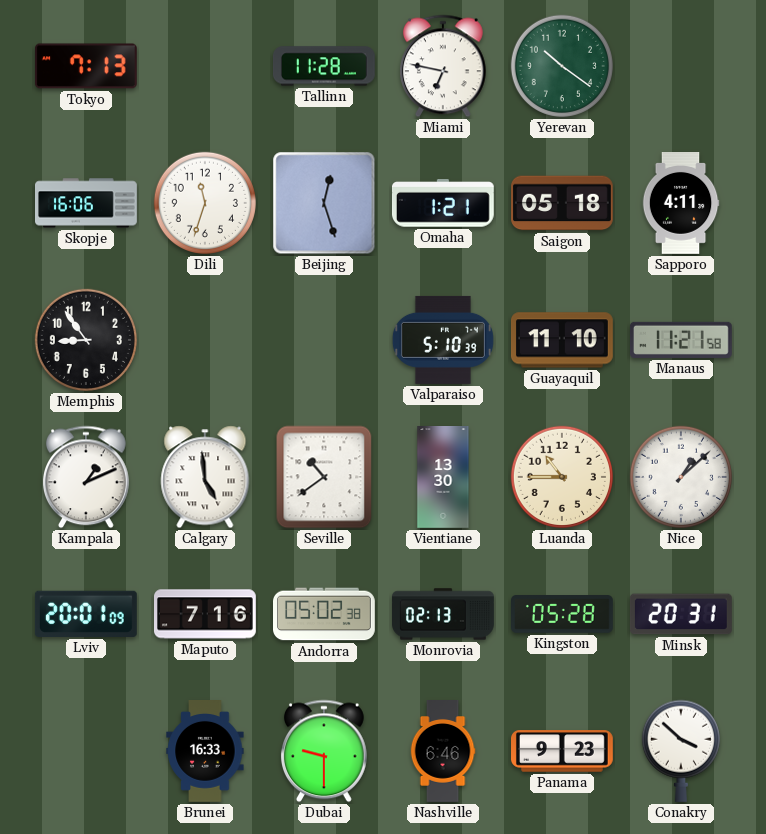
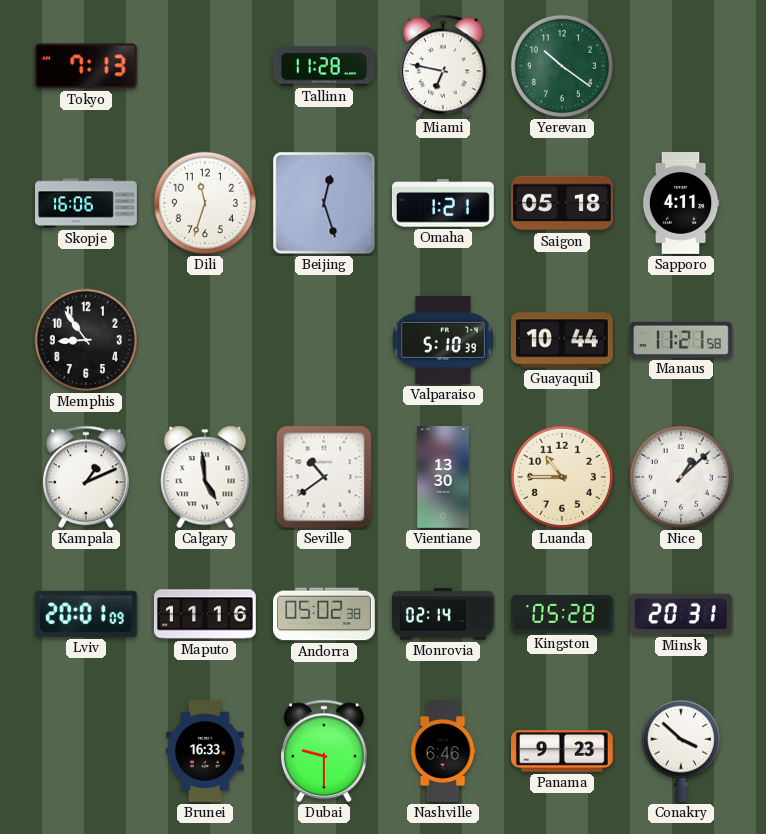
Guayaquil: 11:10 -> 10:44
Maputo: 7:16 -> 11:16
Monrovia: 02:13 -> 02:14
